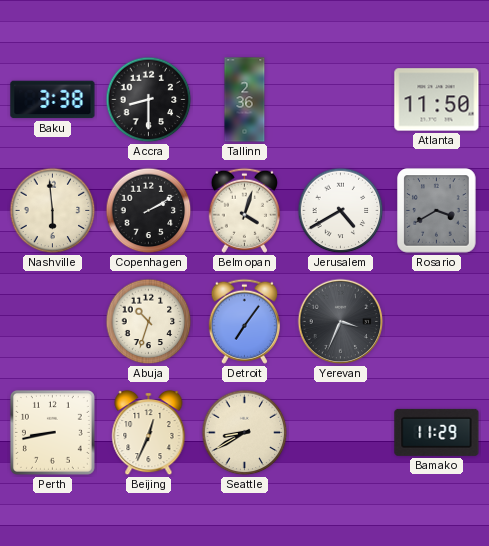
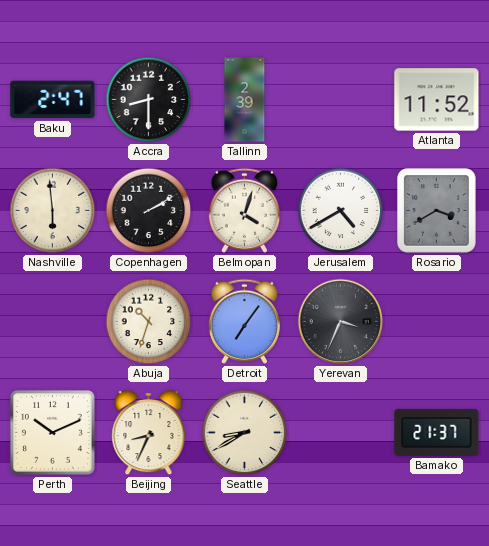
Baku: 3:38 -> 2:47
Tallinn: 2:36 -> 2:39
Atlanta: 11:50 -> 11:52
Perth: 8:43 -> 10:11
Beijing: 12:34 -> 8:34
Bamako: 11:29 -> 21:37
